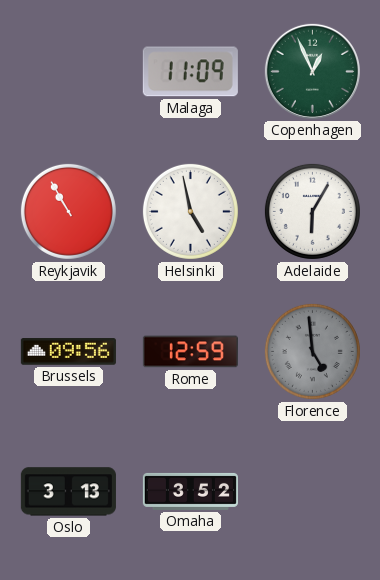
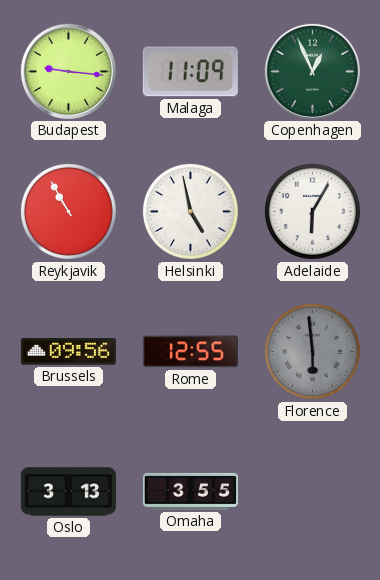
Budapest: none -> 9:16
Rome: 12:59 -> 12:55
Florence: 4:59 -> 5:59
Omaha: 3:52 -> 3:55
